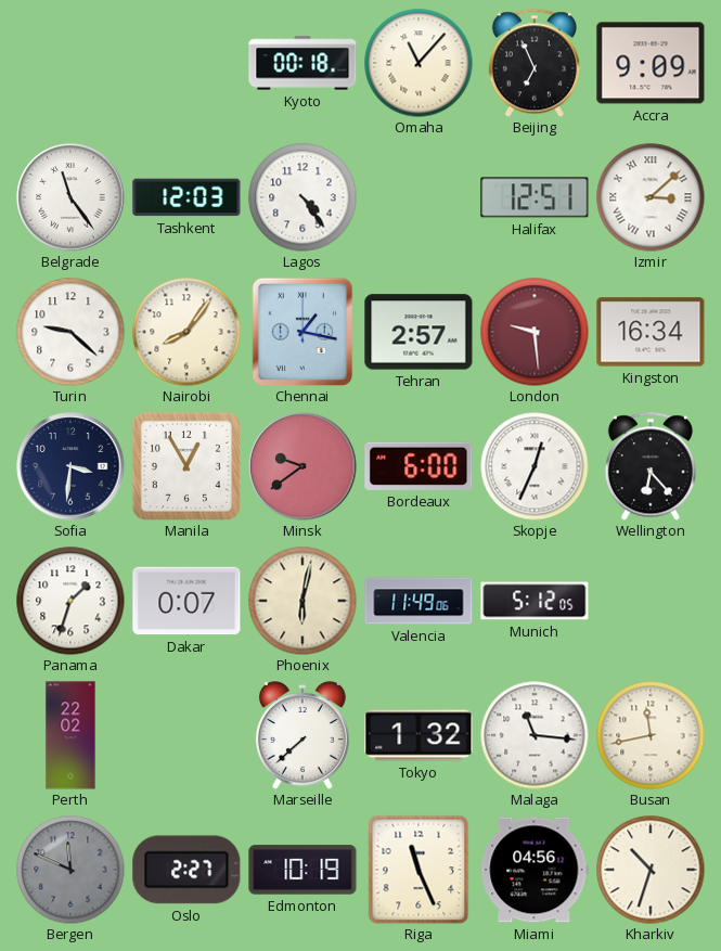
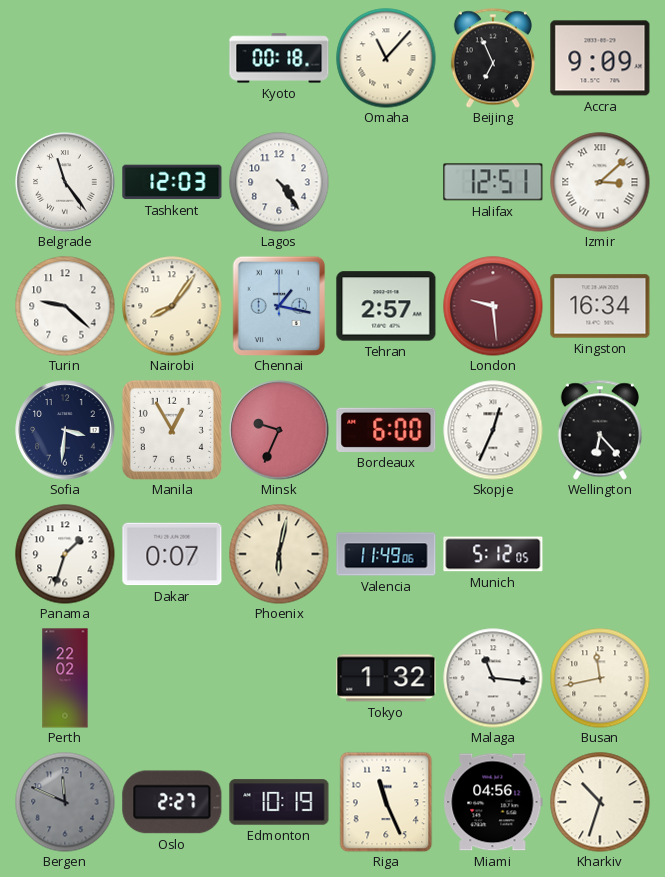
Minsk: 9:39 -> 9:34
Marseille: 7:38 -> none
